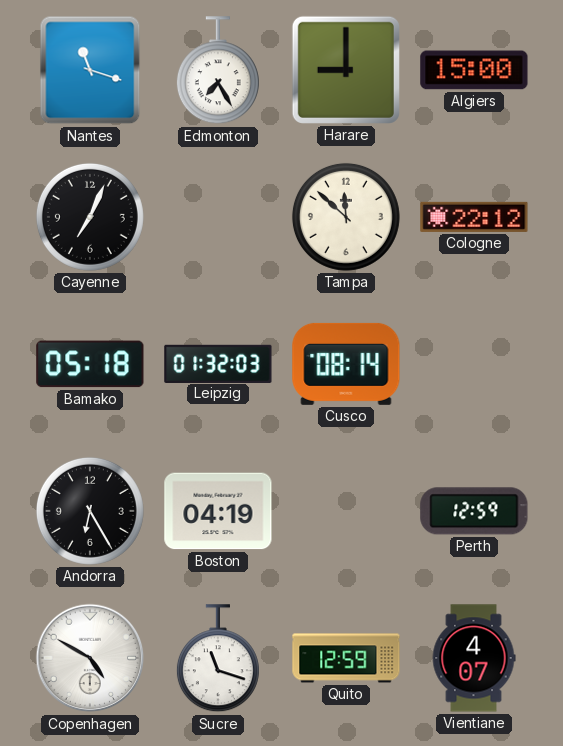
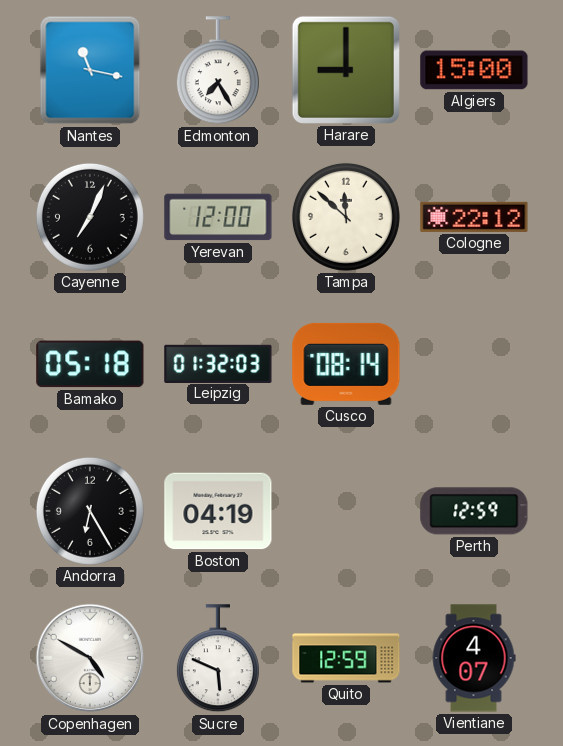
Nantes: 11:18 -> 11:17
Yerevan: none -> 12:00
Sucre: 11:18 -> 5:49
